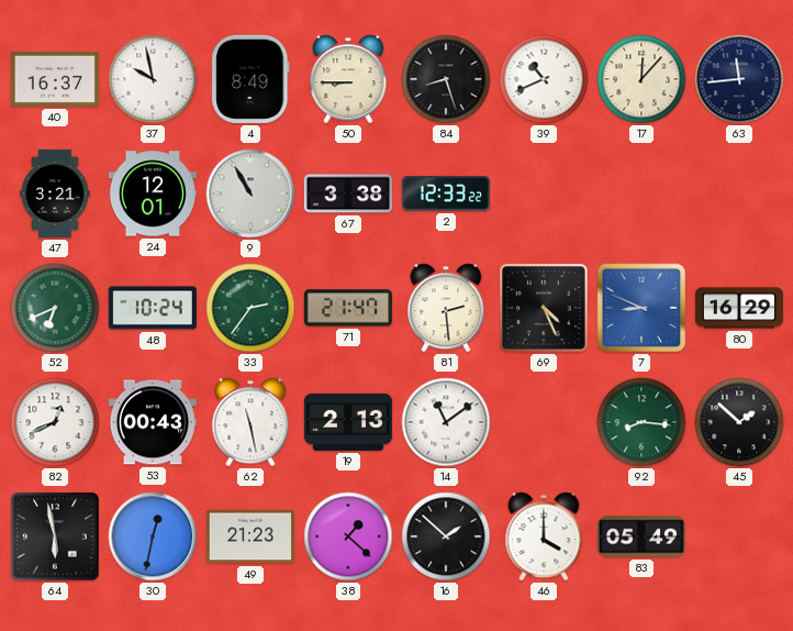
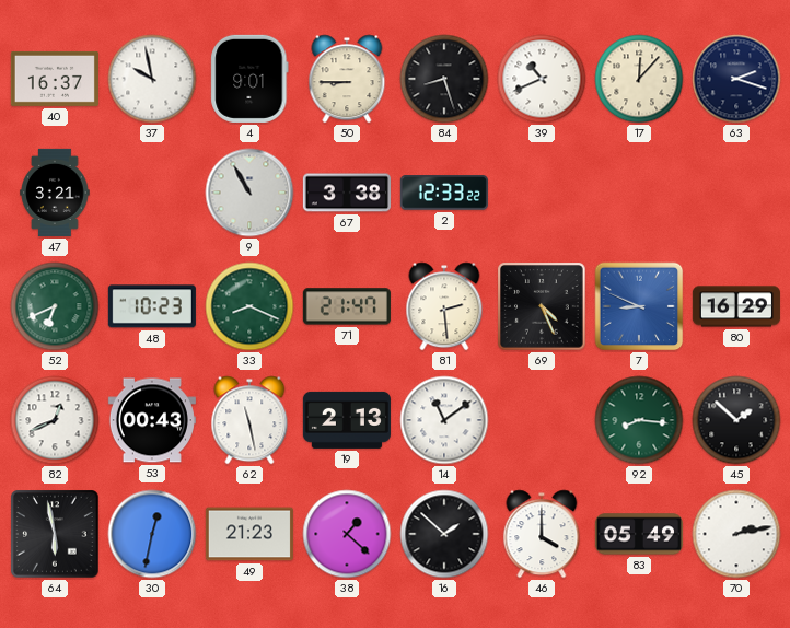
4: 8:49 -> 9:01
63: 11:44 -> 2:18
24: 12:01 -> none
48: 10:24 -> 10:23
33: 2:36 -> 8:19
70: none -> 2:13
